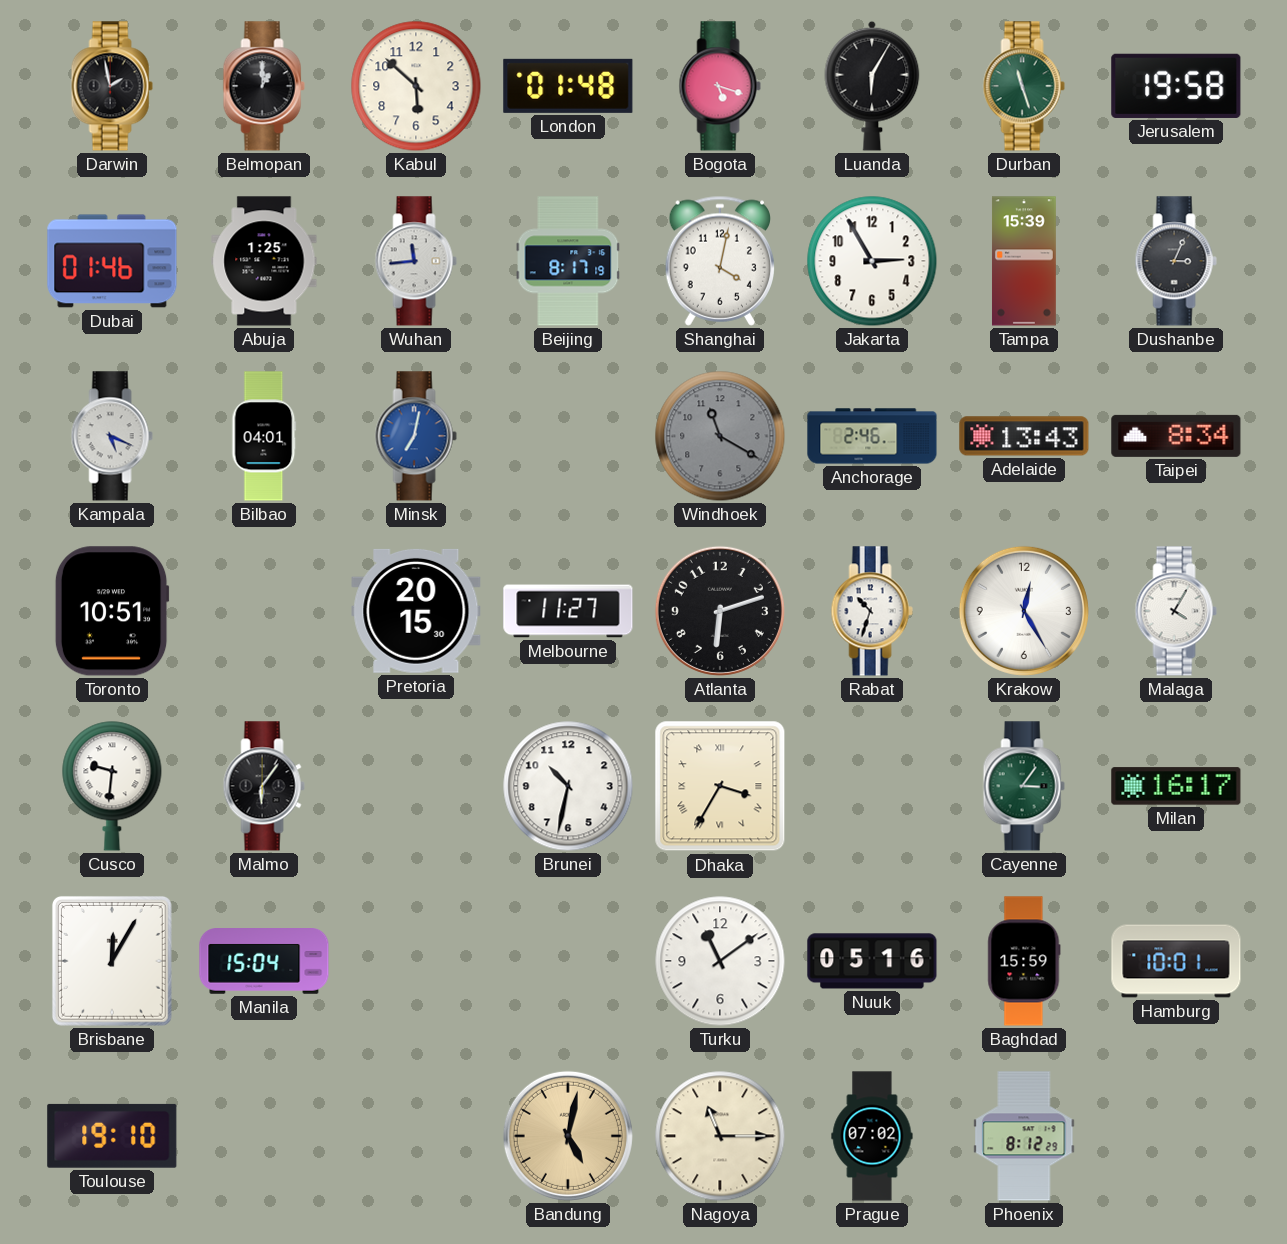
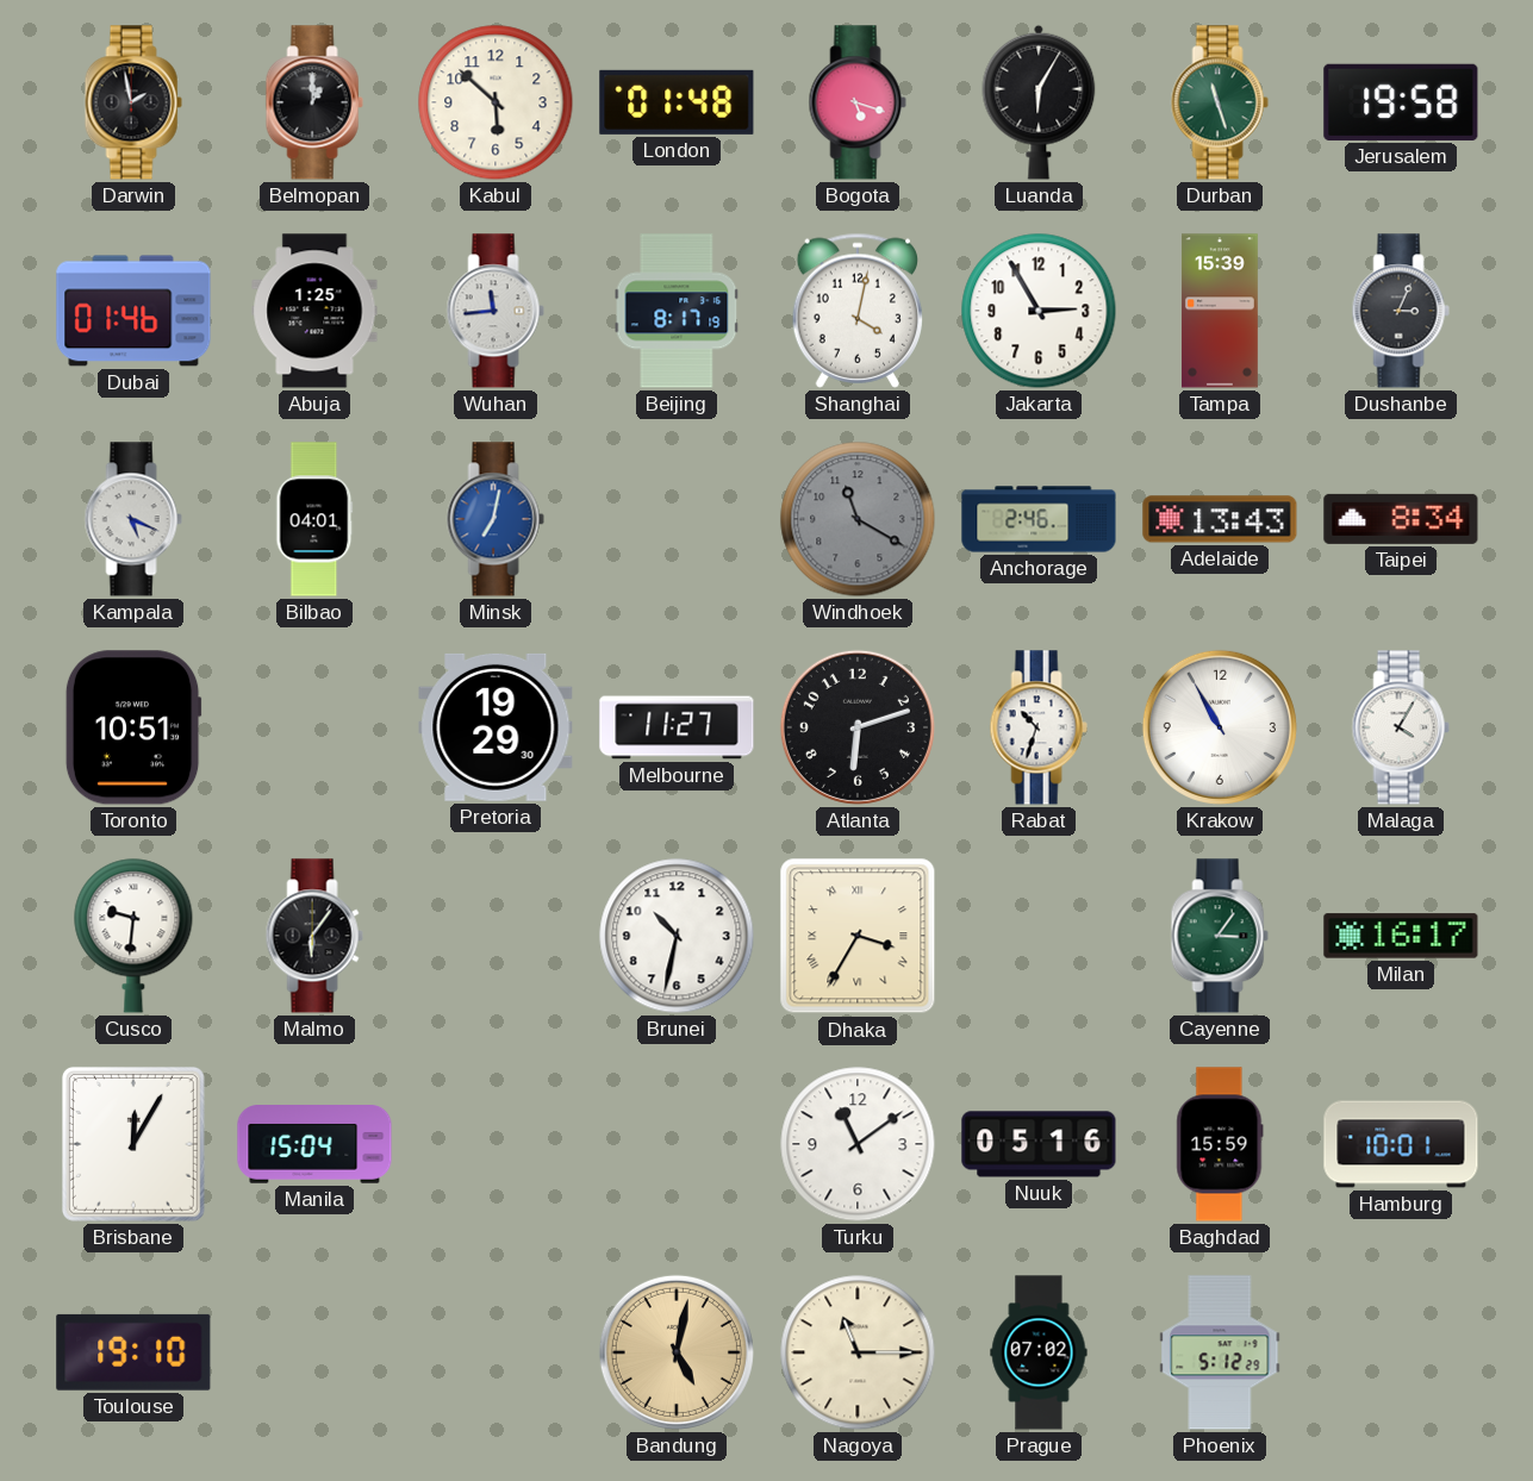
Pretoria: 20:15 -> 19:29
Krakow: 12:25 -> 10:55
Phoenix: 8:12 -> 5:12
